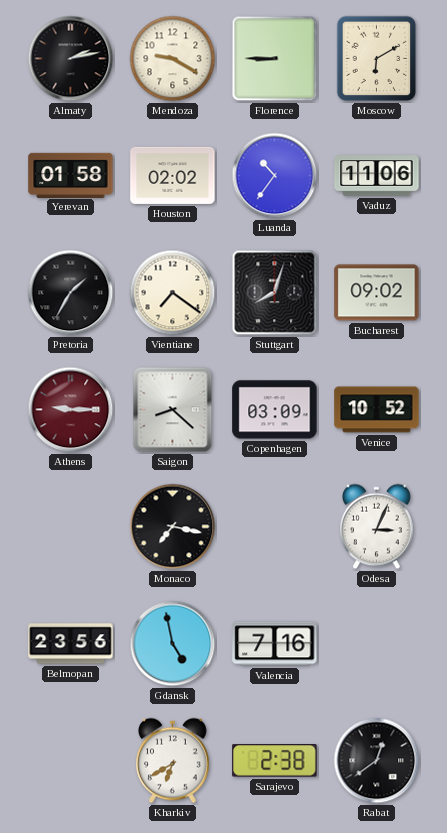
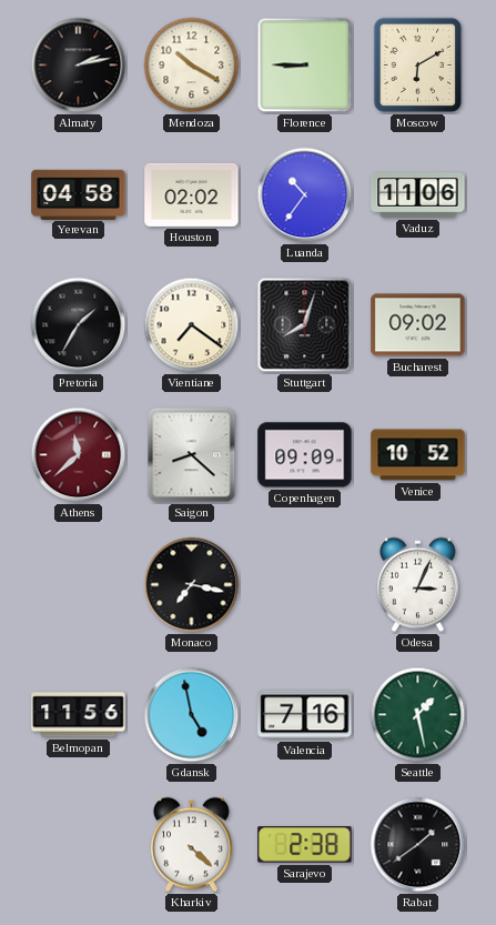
Mendoza: 9:20 -> 10:20
Yerevan: 01:58 -> 04:58
Athens: 9:15 -> 11:38
Copenhagen: 03:09 -> 09:09
Belmopan: 23:56 -> 11:56
Seattle: none -> 1:28
Kharkiv: 6:40 -> 4:22
Rabat: 12:39 -> 1:39
